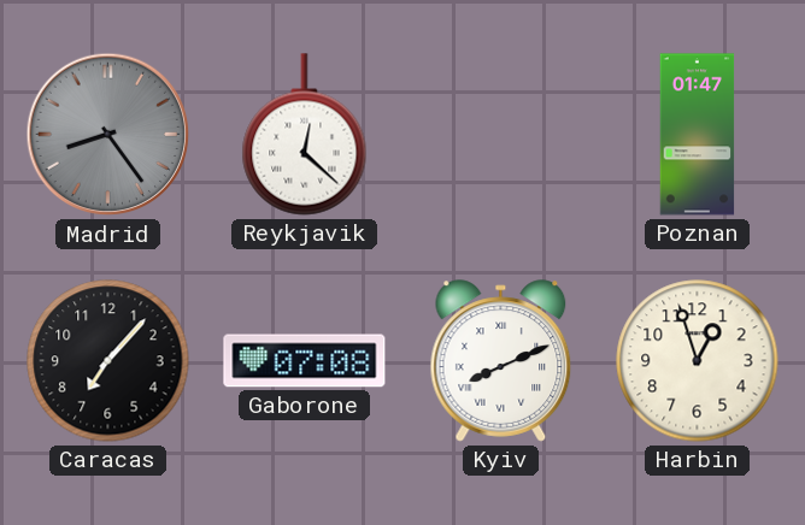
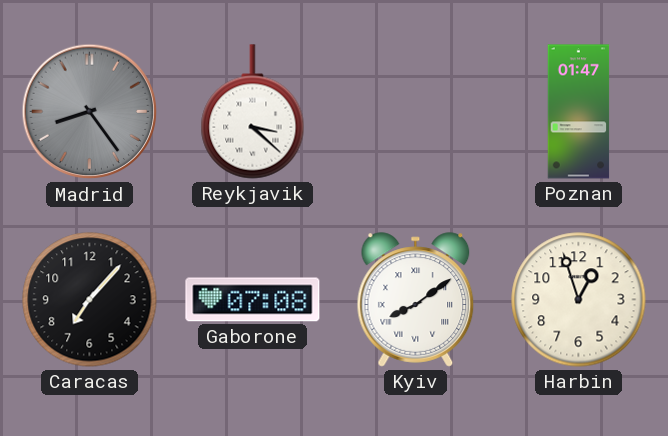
Reykjavik: 12:22 -> 3:22
Kyiv: 8:11 -> 8:09
